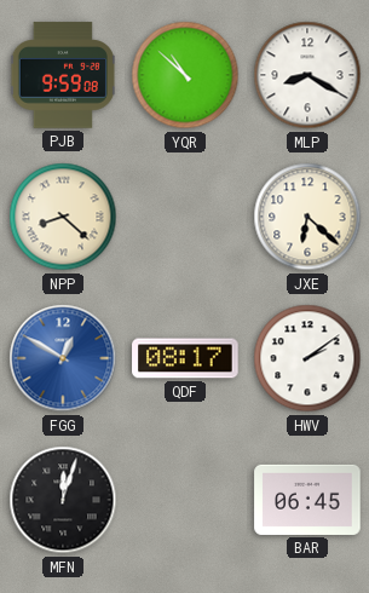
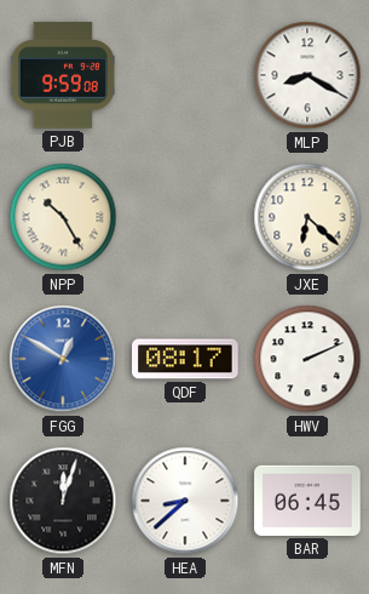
YQR: 10:52 -> none
NPP: 8:22 -> 10:25
HWV: 2:09 -> 2:11
HEA: none -> 8:38
